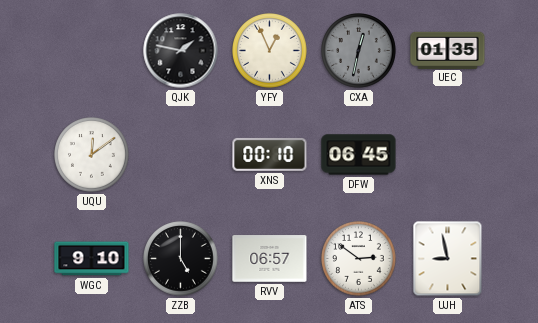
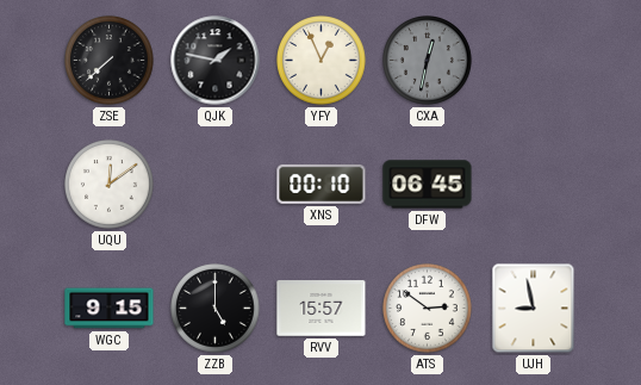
ZSE: none -> 7:38
UEC: 01:35 -> none
WGC: 9:10 -> 9:15
RVV: 06:57 -> 15:57
